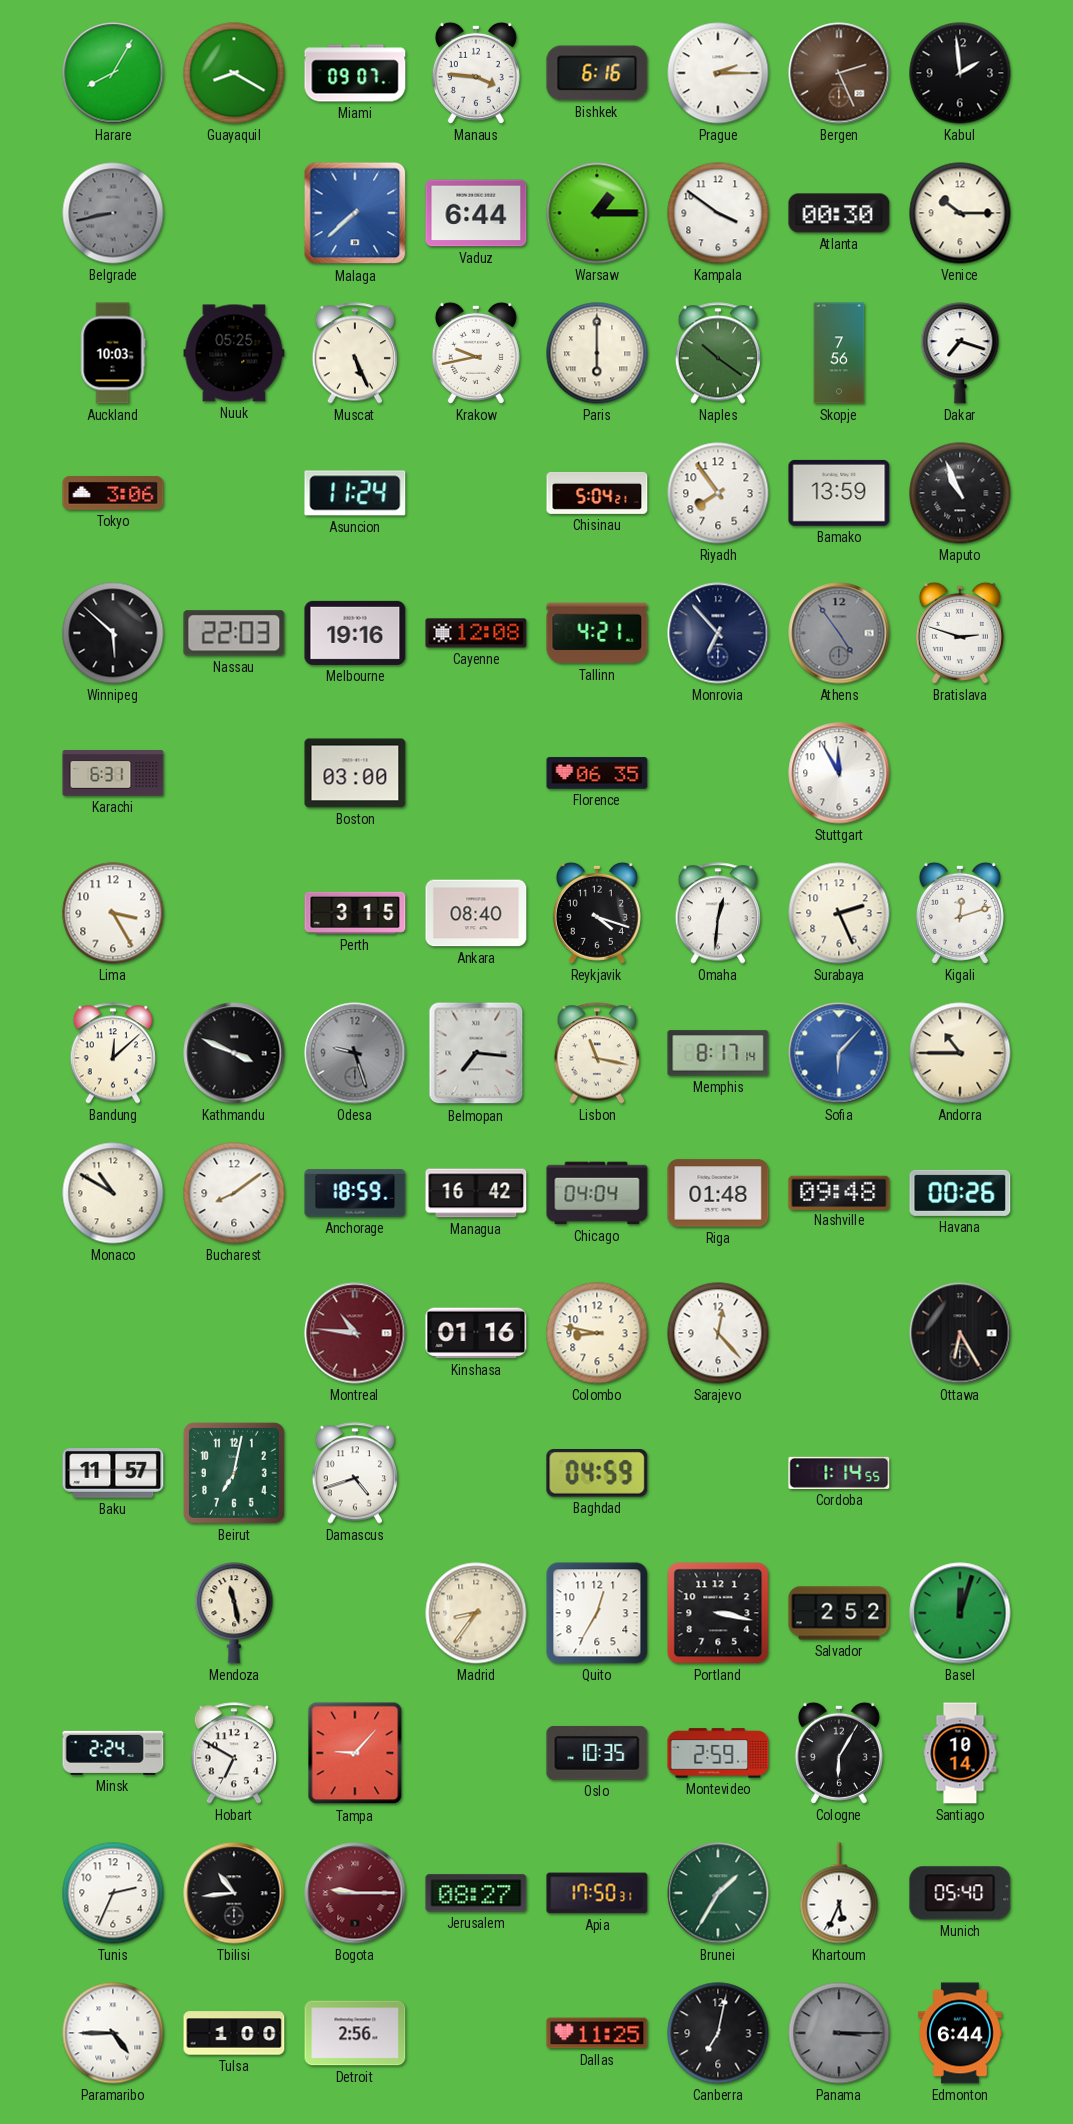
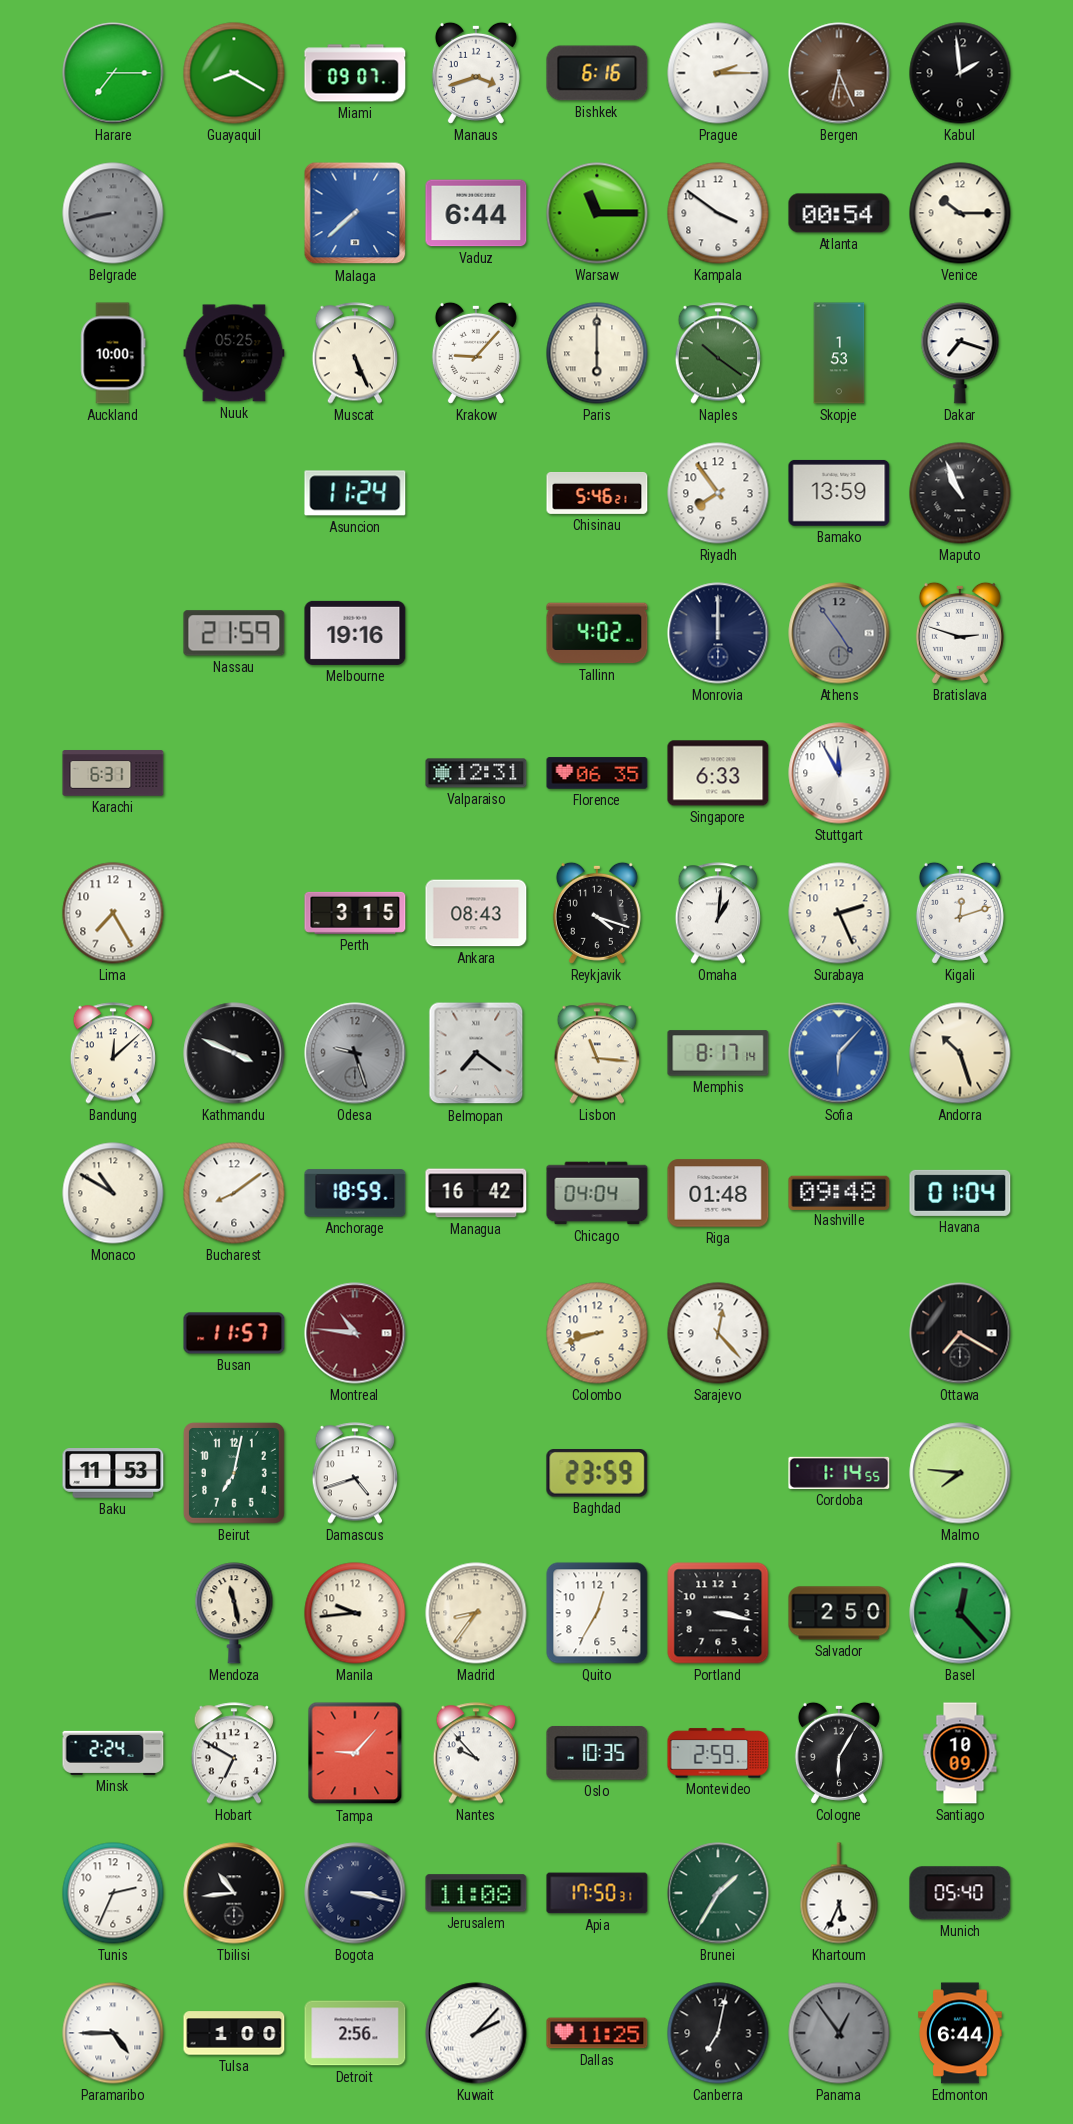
Harare: 8:05 -> 7:15
Manaus: 3:46 -> 3:42
Bergen: 2:26 -> 6:26
Warsaw: 1:15 -> 11:15
Atlanta: 00:30 -> 00:54
Auckland: 10:03 -> 10:00
Krakow: 9:43 -> 9:07
Skopje: 7:56 -> 1:53
Tokyo: 3:06 -> none
Chisinau: 5:04 -> 5:46
Winnipeg: 5:52 -> none
Nassau: 22:03 -> 21:59
Cayenne: 12:08 -> none
Tallinn: 4:21 -> 4:02
Monrovia: 6:53 -> 12:00
Boston: 03:00 -> none
Valparaiso: none -> 12:31
Singapore: none -> 6:33
Lima: 3:25 -> 7:25
Ankara: 08:40 -> 08:43
Omaha: 12:31 -> 1:01
Belmopan: 7:16 -> 7:21
Lisbon: 11:17 -> 11:16
Andorra: 10:45 -> 10:27
Havana: 00:26 -> 01:04
Busan: none -> 11:57
Kinshasa: 01:16 -> none
Colombo: 8:47 -> 8:42
Ottawa: 6:25 -> 7:20
Baku: 11:57 -> 11:53
Baghdad: 04:59 -> 23:59
Malmo: none -> 7:46
Manila: none -> 9:44
Salvador: 2:52 -> 2:50
Basel: 12:03 -> 12:23
Nantes: none -> 9:53
Santiago: 10:14 -> 10:09
Bogota: 9:15 -> 3:17
Bogota dial: burgundy -> navy
Jerusalem: 08:27 -> 11:08
Kuwait: none -> 2:07
Panama: 3:15 -> 12:54
